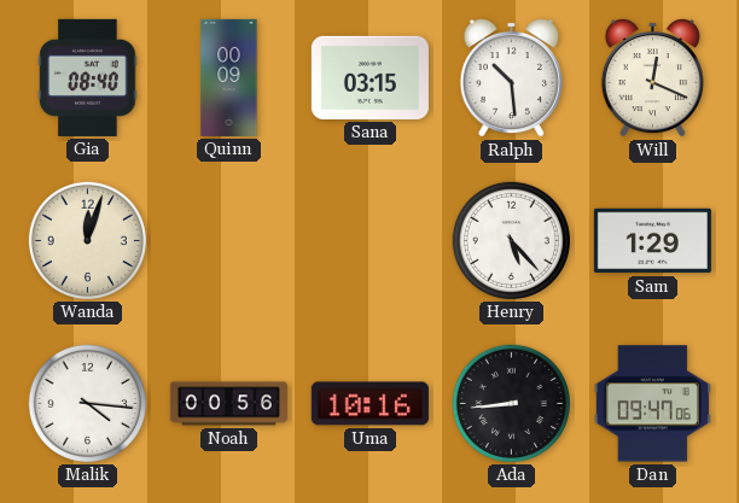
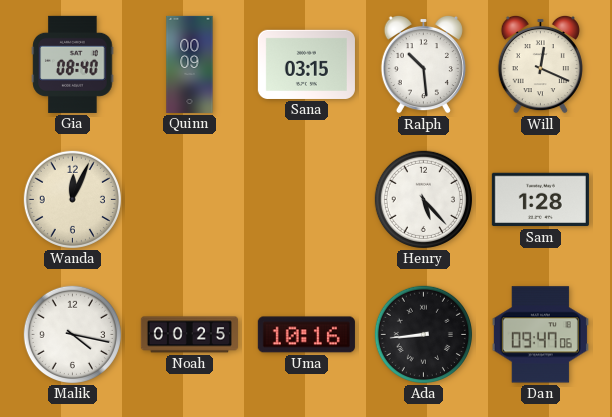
Wanda: 12:03 -> 12:04
Sam: 1:29 -> 1:28
Malik: 4:16 -> 4:17
Noah: 00:56 -> 00:25
